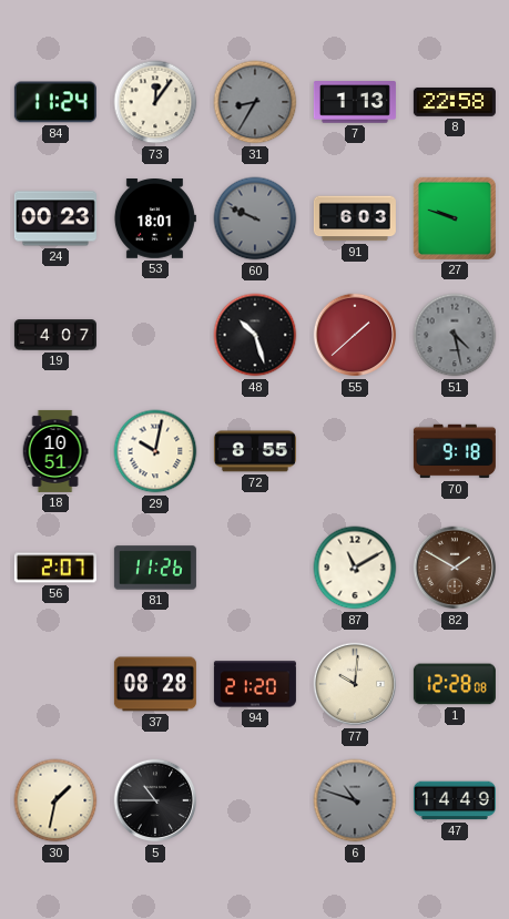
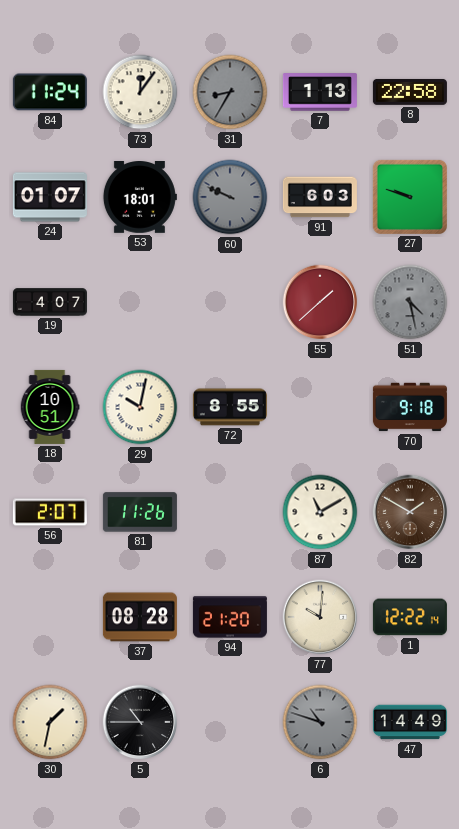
24: 00:23 -> 01:07
48: 10:27 -> none
1: 12:28 -> 12:22
